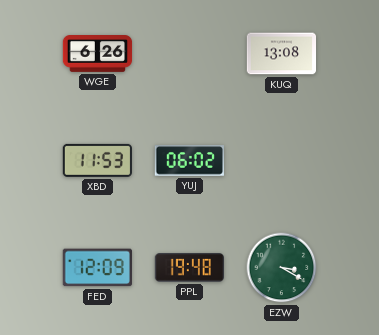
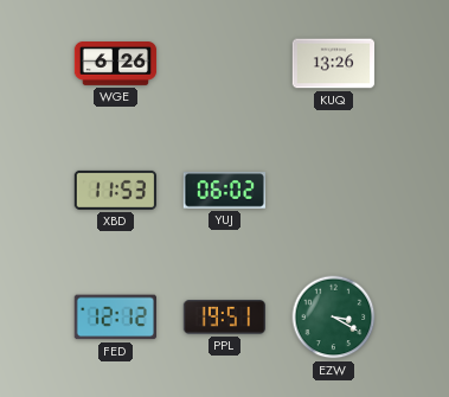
KUQ: 13:08 -> 13:26
FED: 12:09 -> 12:12
PPL: 19:48 -> 19:51
